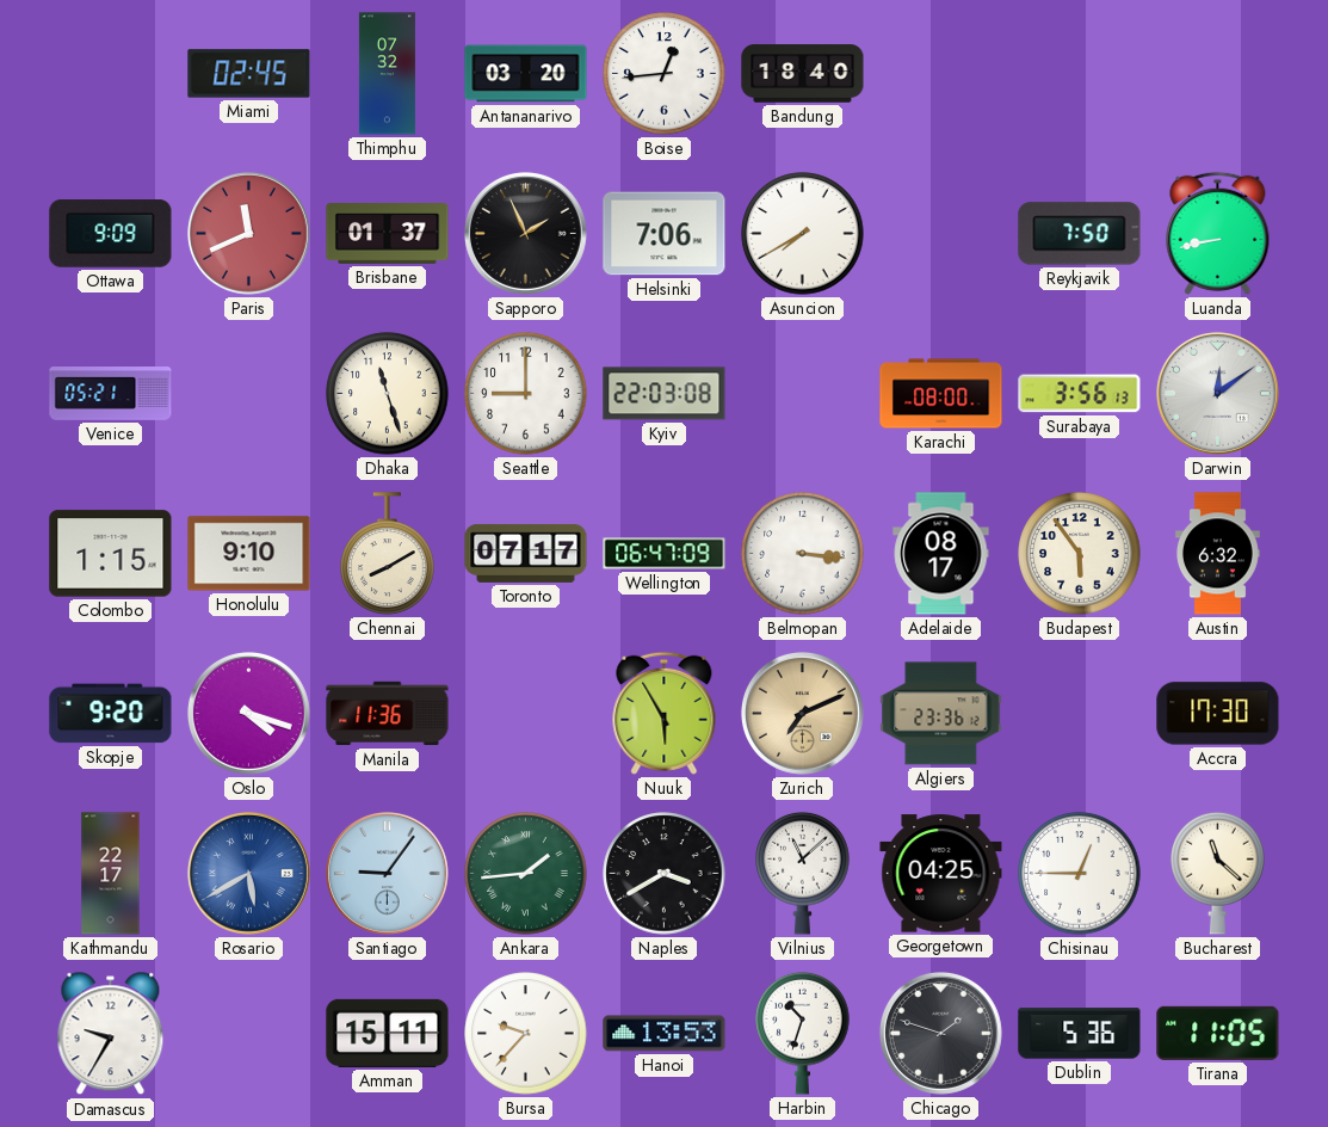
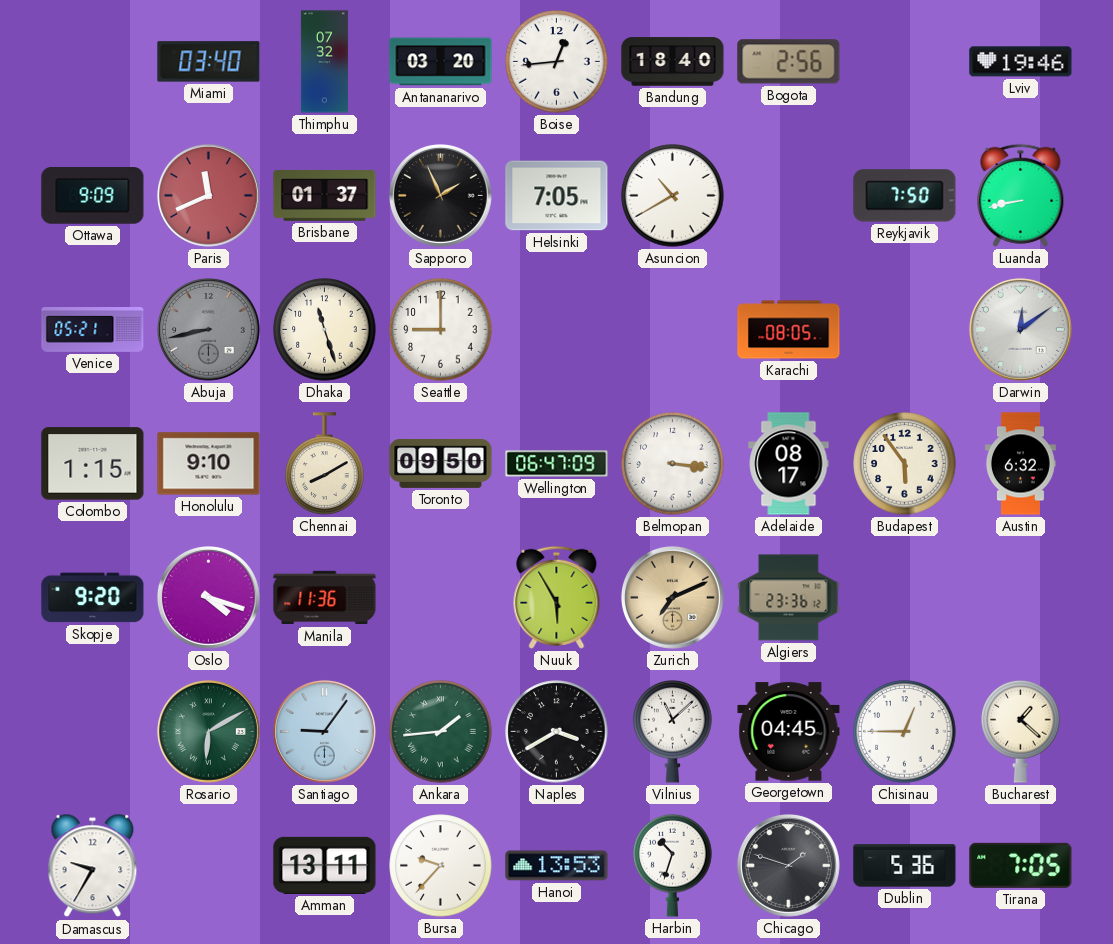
Miami: 02:45 -> 03:40
Bogota: none -> 2:56
Lviv: none -> 19:46
Helsinki: 7:06 -> 7:05
Asuncion: 7:40 -> 10:40
Abuja: none -> 8:43
Kyiv: 22:03 -> none
Karachi: 08:00 -> 08:05
Surabaya: 3:56 -> none
Toronto: 07:17 -> 09:50
Accra: 17:30 -> none
Kathmandu: 22:17 -> none
Rosario: 5:40 -> 6:10
Rosario dial: blue -> green
Georgetown: 04:25 -> 04:45
Bucharest: 11:22 -> 1:22
Amman: 15:11 -> 13:11
Tirana: 11:05 -> 7:05
